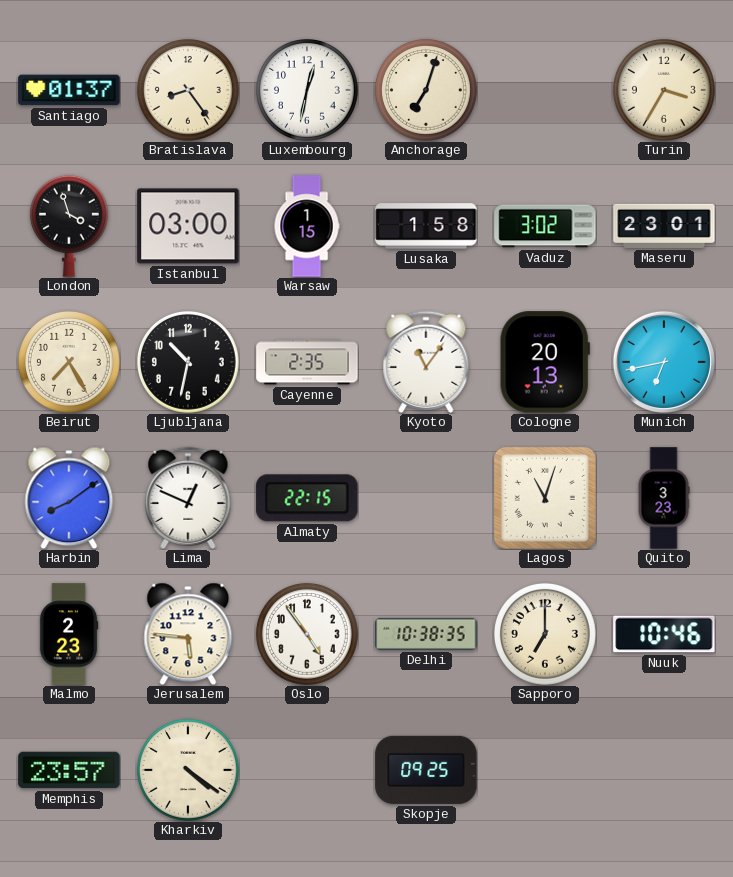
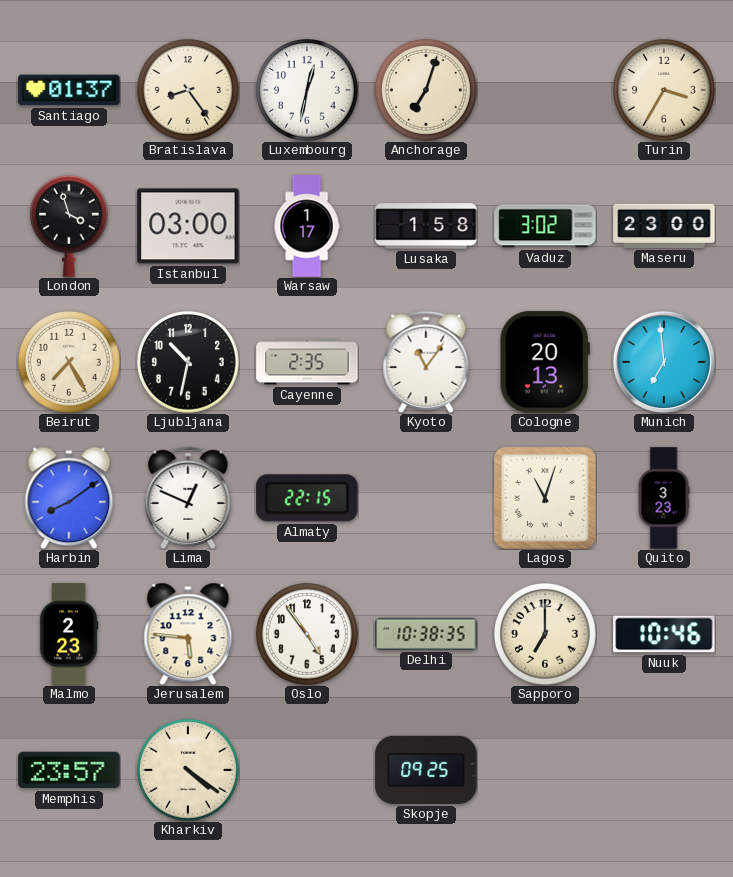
Warsaw: 1:15 -> 1:17
Maseru: 23:01 -> 23:00
Munich: 6:43 -> 6:59
